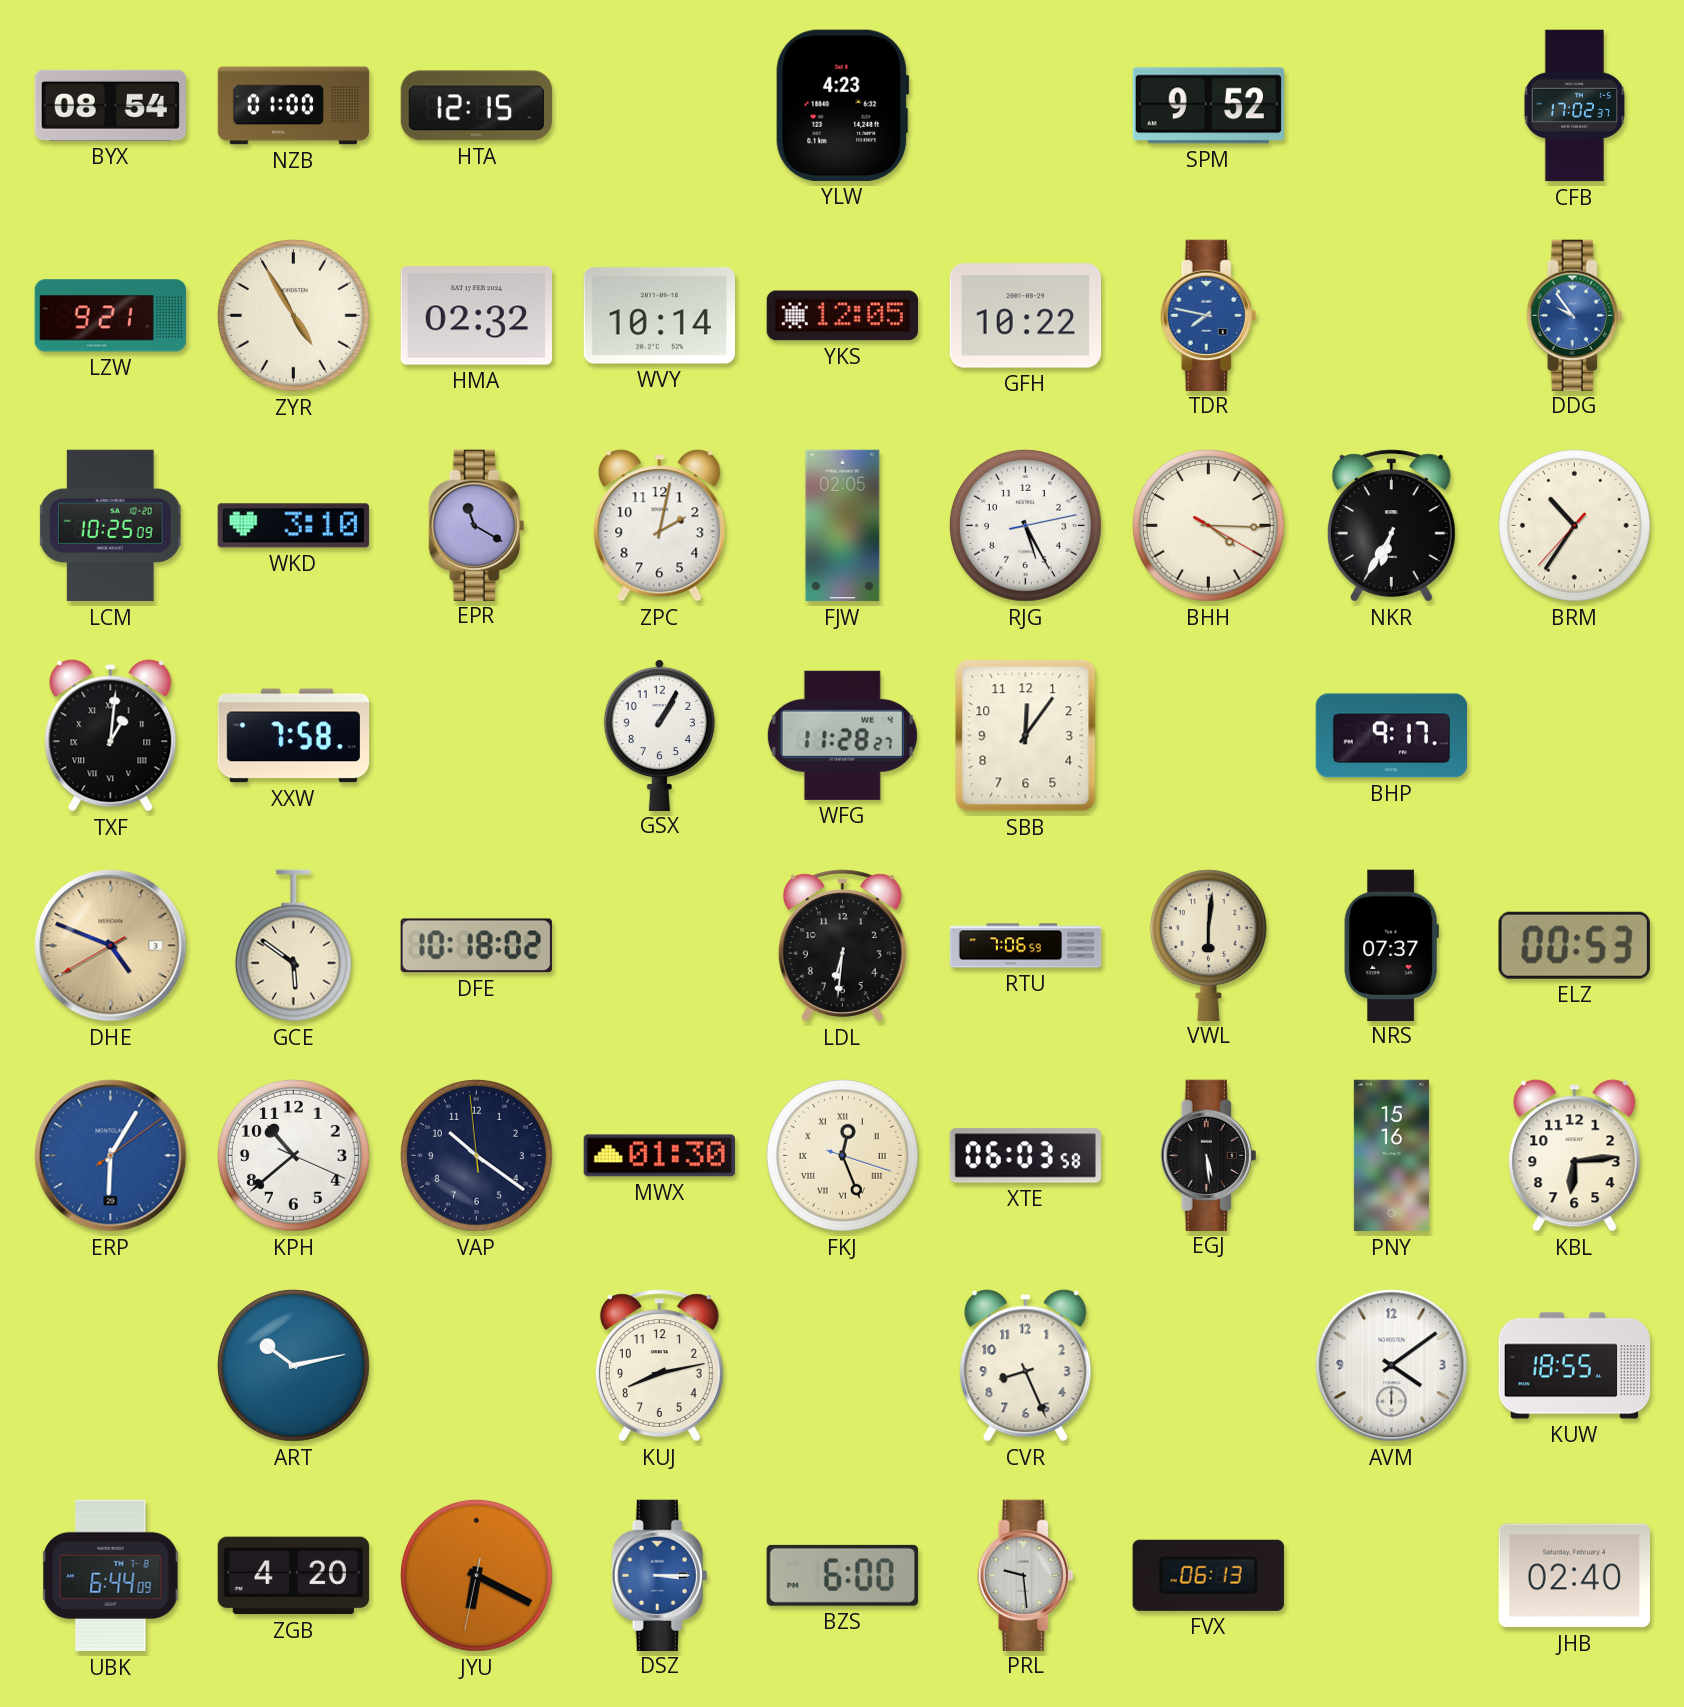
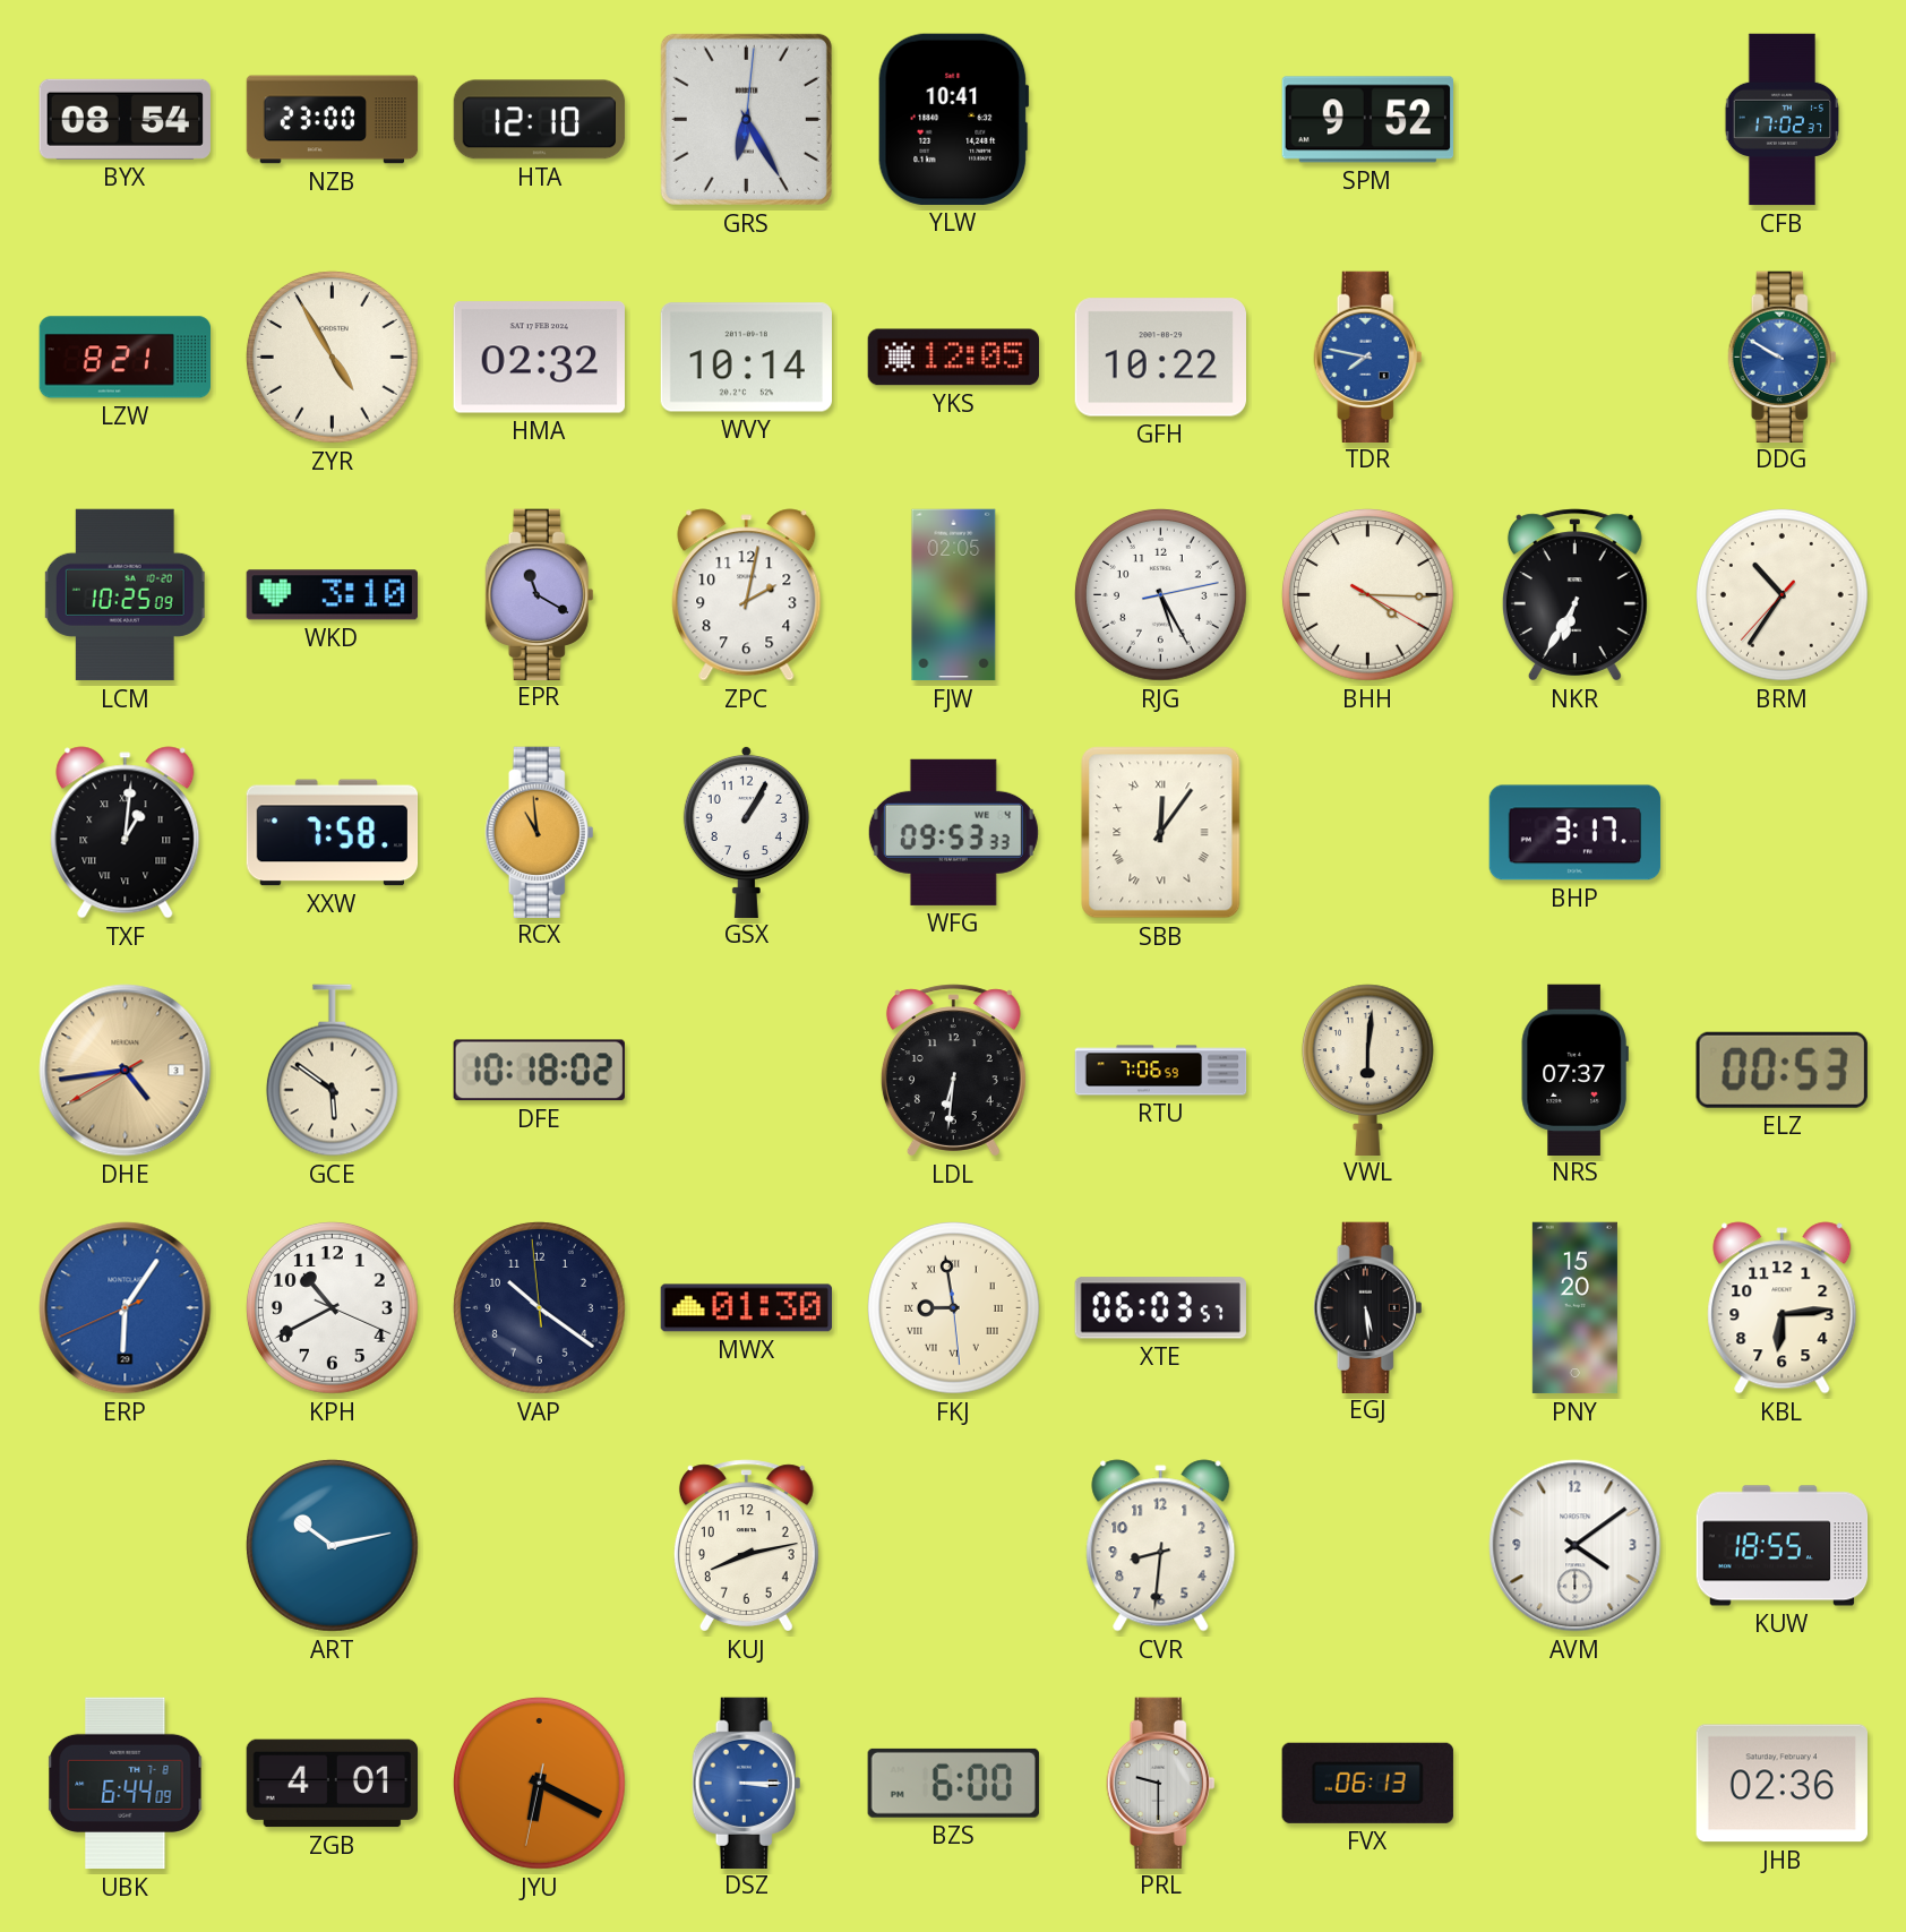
NZB: 01:00 -> 23:00
HTA: 12:15 -> 12:10
GRS: none -> 6:25
YLW: 4:23 -> 10:41
LZW: 9:21 -> 8:21
DDG: 9:54 -> 9:50
RCX: none -> 10:59
WFG: 11:28 -> 09:53
SBB numerals: Arabic -> Roman
BHP: 9:17 -> 3:17
DHE: 4:48 -> 4:43
ERP: 6:05:09 -> 6:05:41
KPH: 10:38 -> 10:40
FKJ: 12:26 -> 8:58
XTE: 06:03:58 -> 06:03:57
PNY: 15:16 -> 15:20
CVR: 8:26 -> 8:31
ZGB: 4:20 -> 4:01
PRL: 9:29 -> 9:30
JHB: 02:40 -> 02:36
